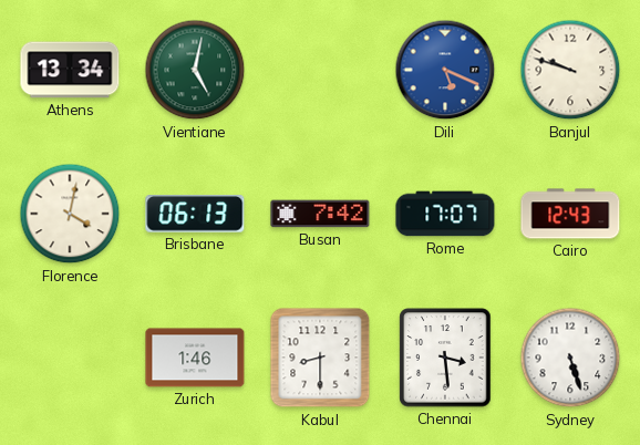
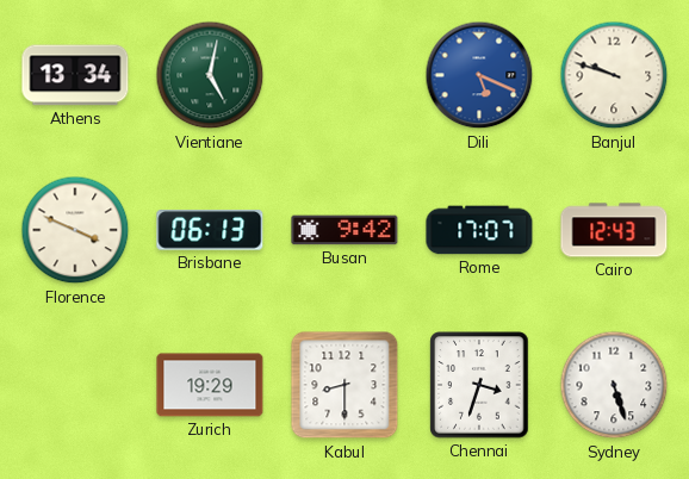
Florence: 4:02 -> 3:49
Busan: 7:42 -> 9:42
Zurich: 1:46 -> 19:29
Chennai: 3:29 -> 3:33
